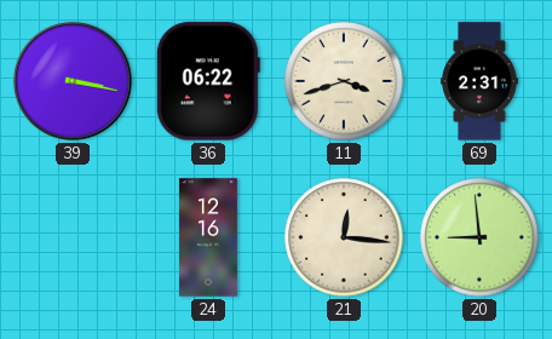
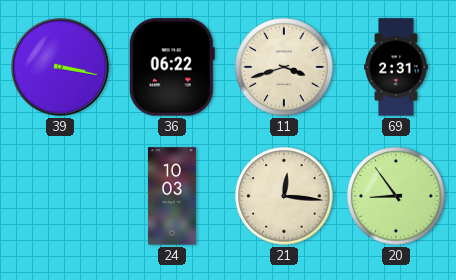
24: 12:16 -> 10:03
20: 8:59 -> 8:54
